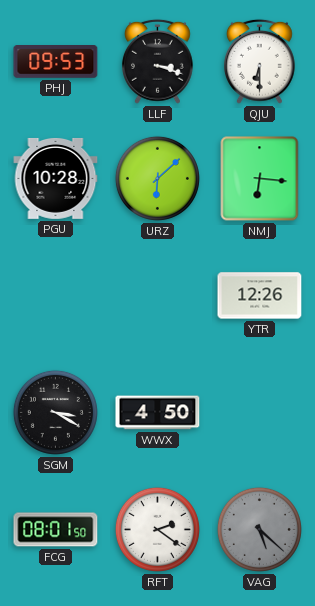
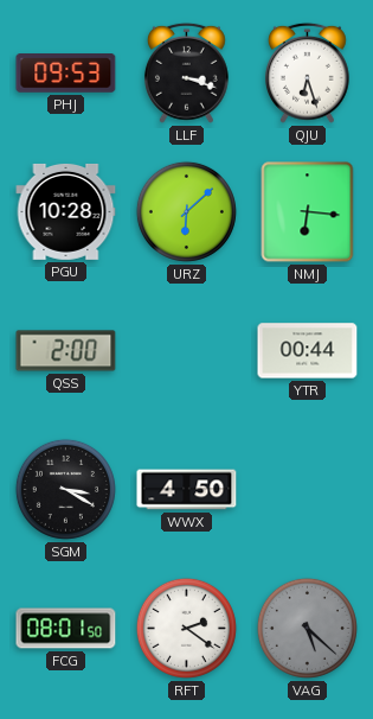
QJU: 6:30 -> 6:27
QSS: none -> 2:00
YTR: 12:26 -> 00:44
